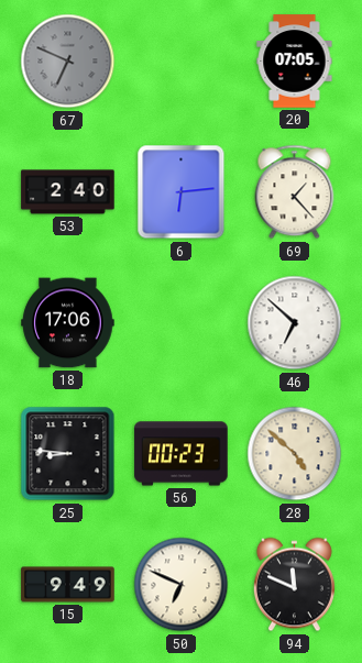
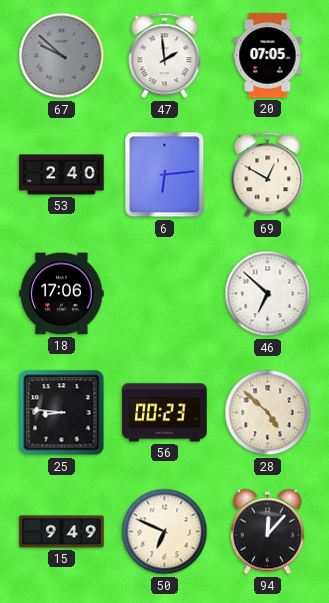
67: 6:49 -> 9:52
47: none -> 1:59
69: 1:23 -> 12:50
94: 11:49 -> 12:07
